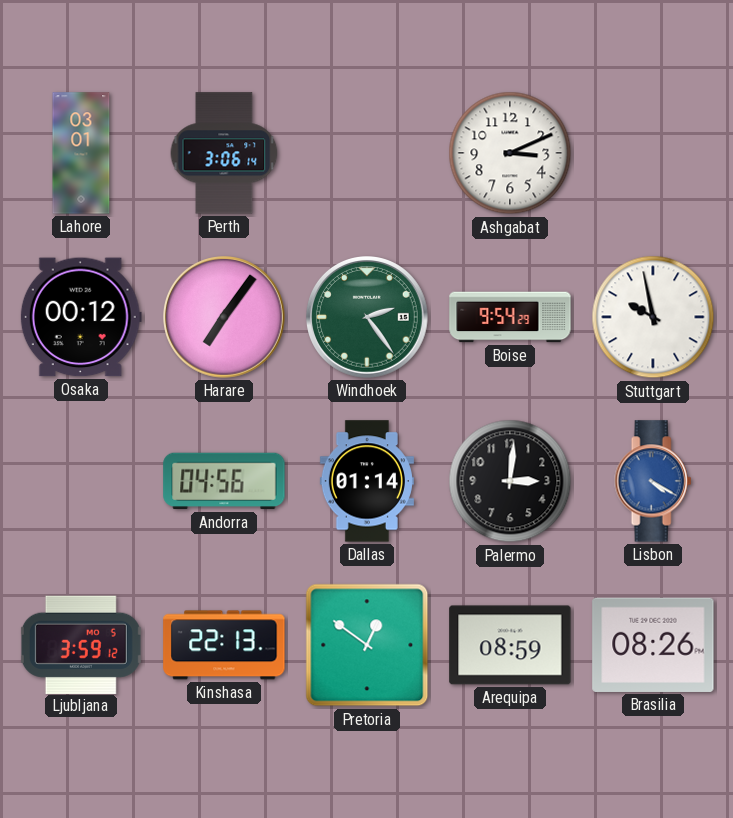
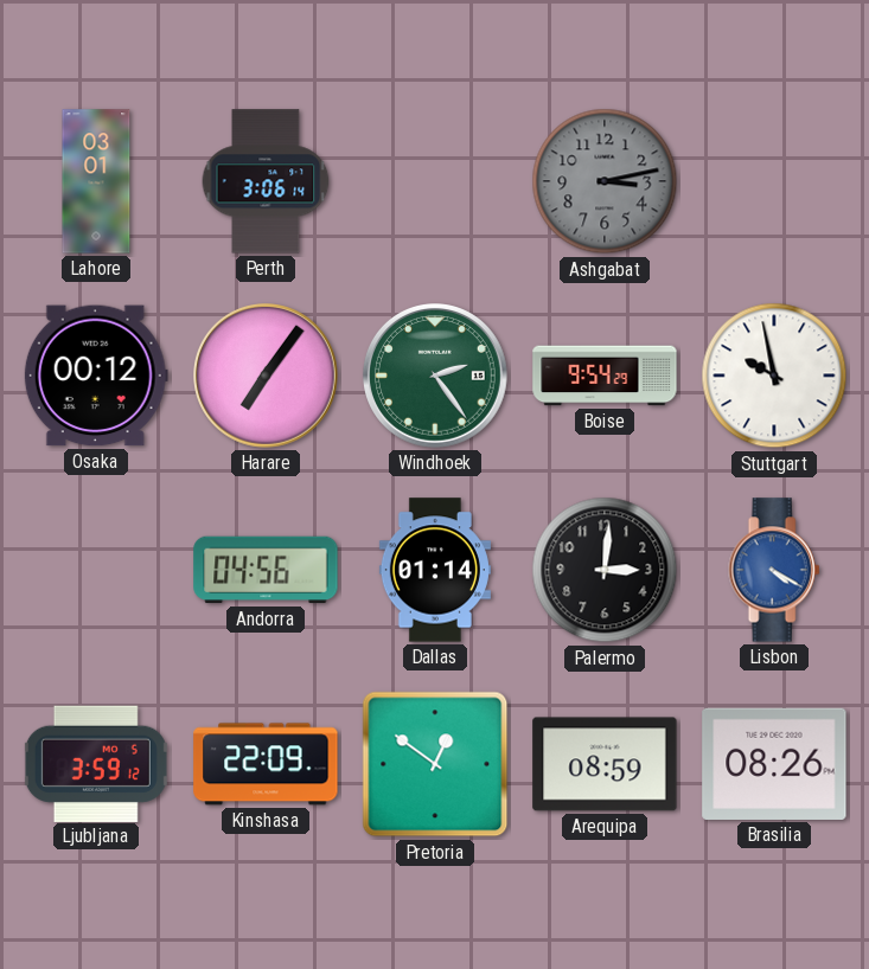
Ashgabat: 3:11 -> 3:13
Ashgabat dial: white -> grey
Kinshasa: 22:13 -> 22:09
